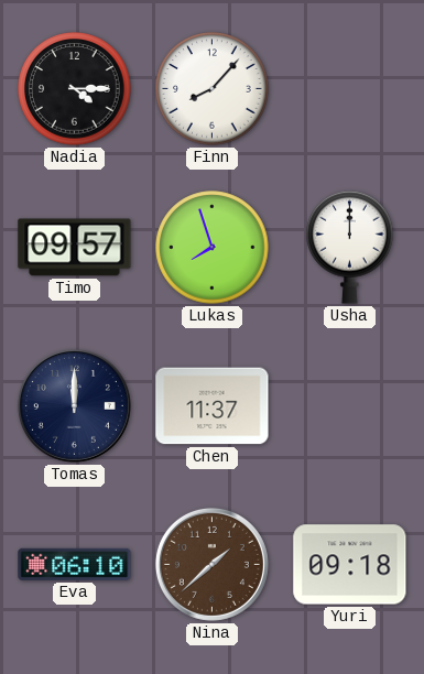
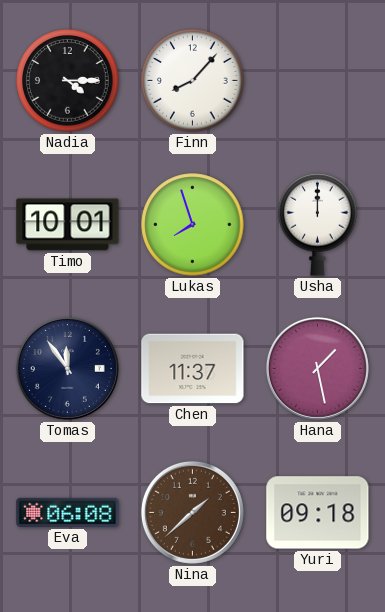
Timo: 09:57 -> 10:01
Tomas: 12:00 -> 11:54
Hana: none -> 1:28
Eva: 06:10 -> 06:08
